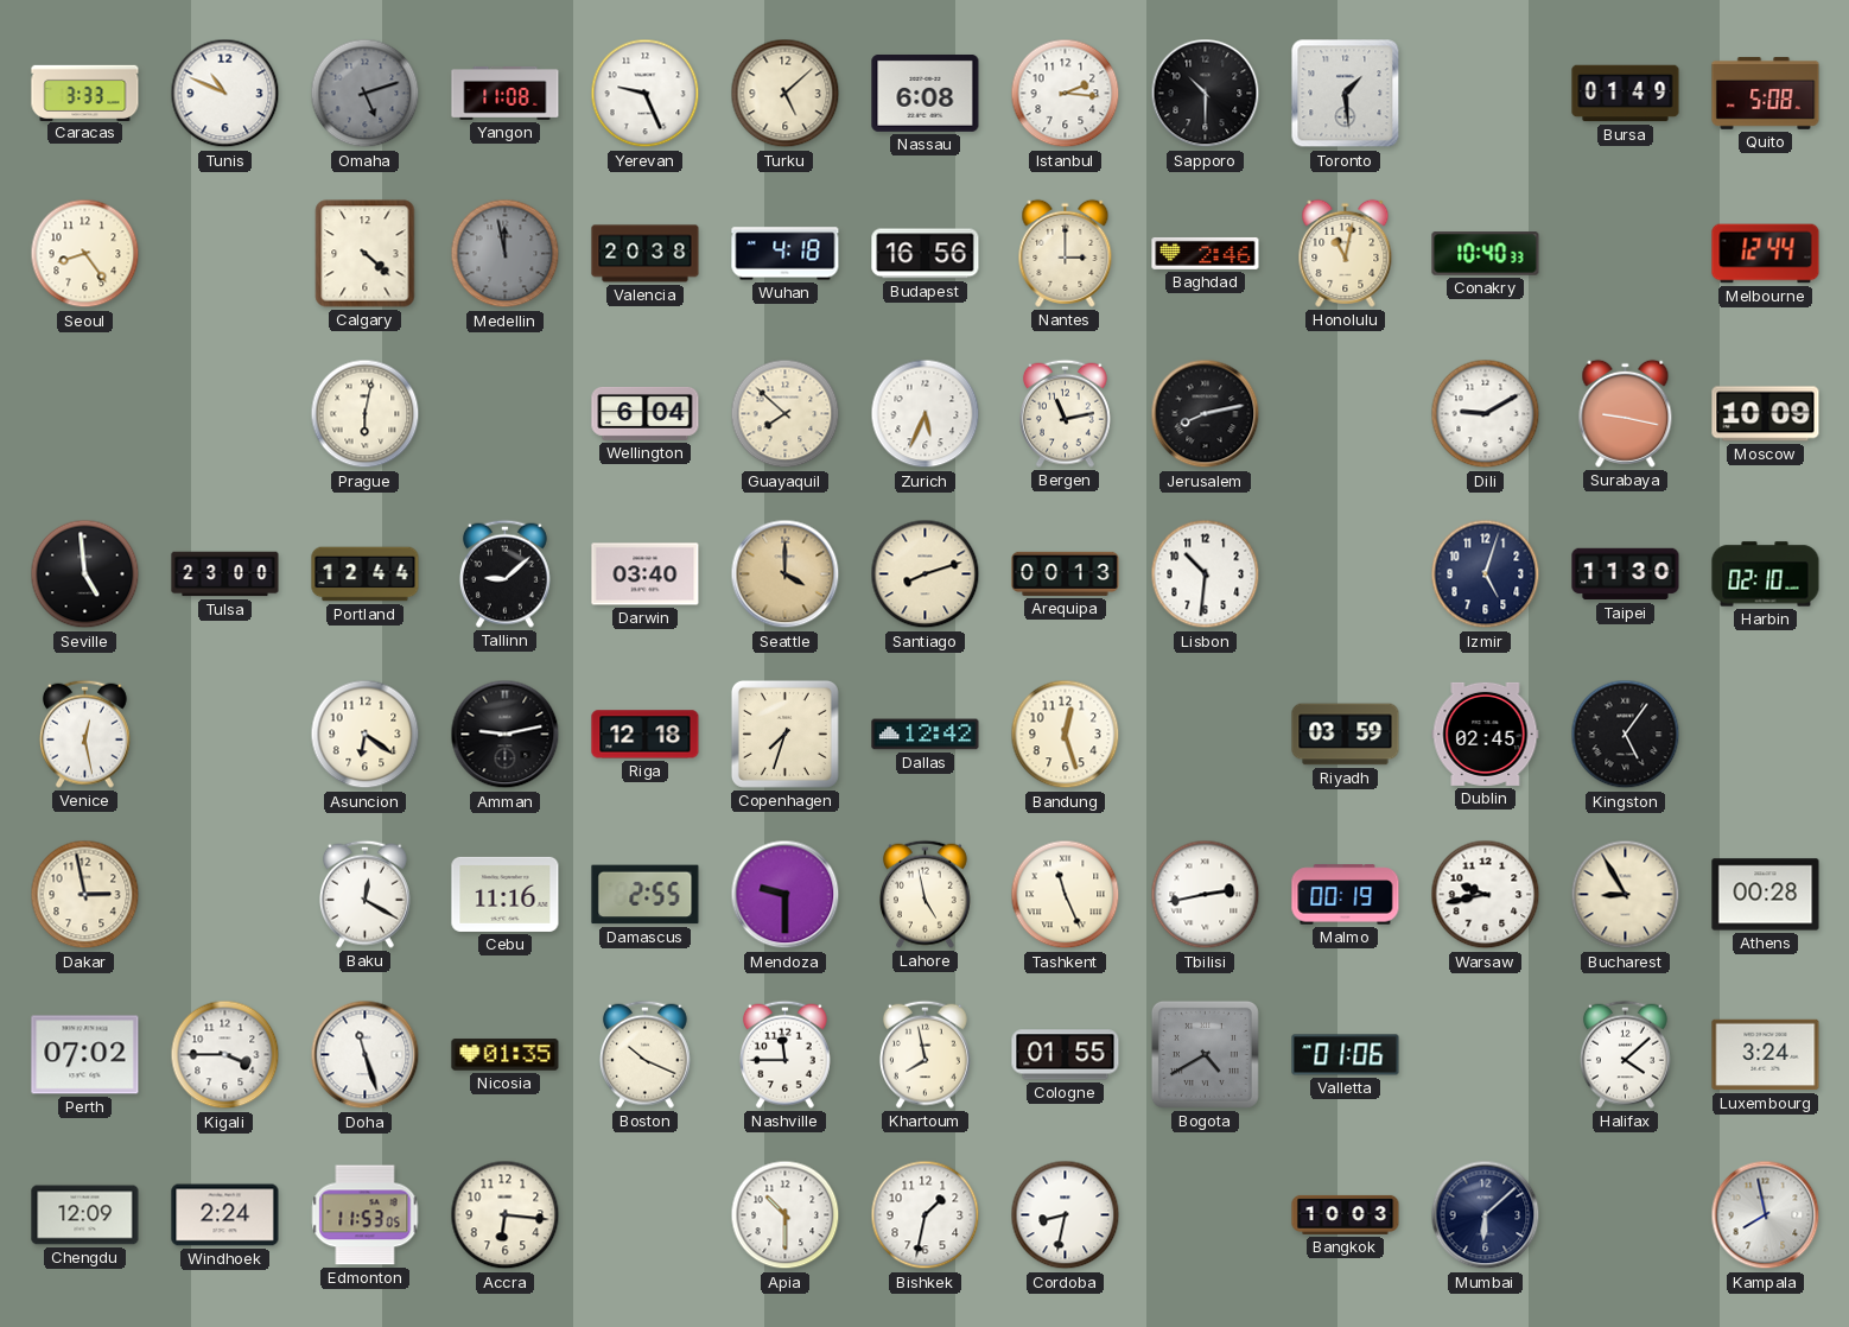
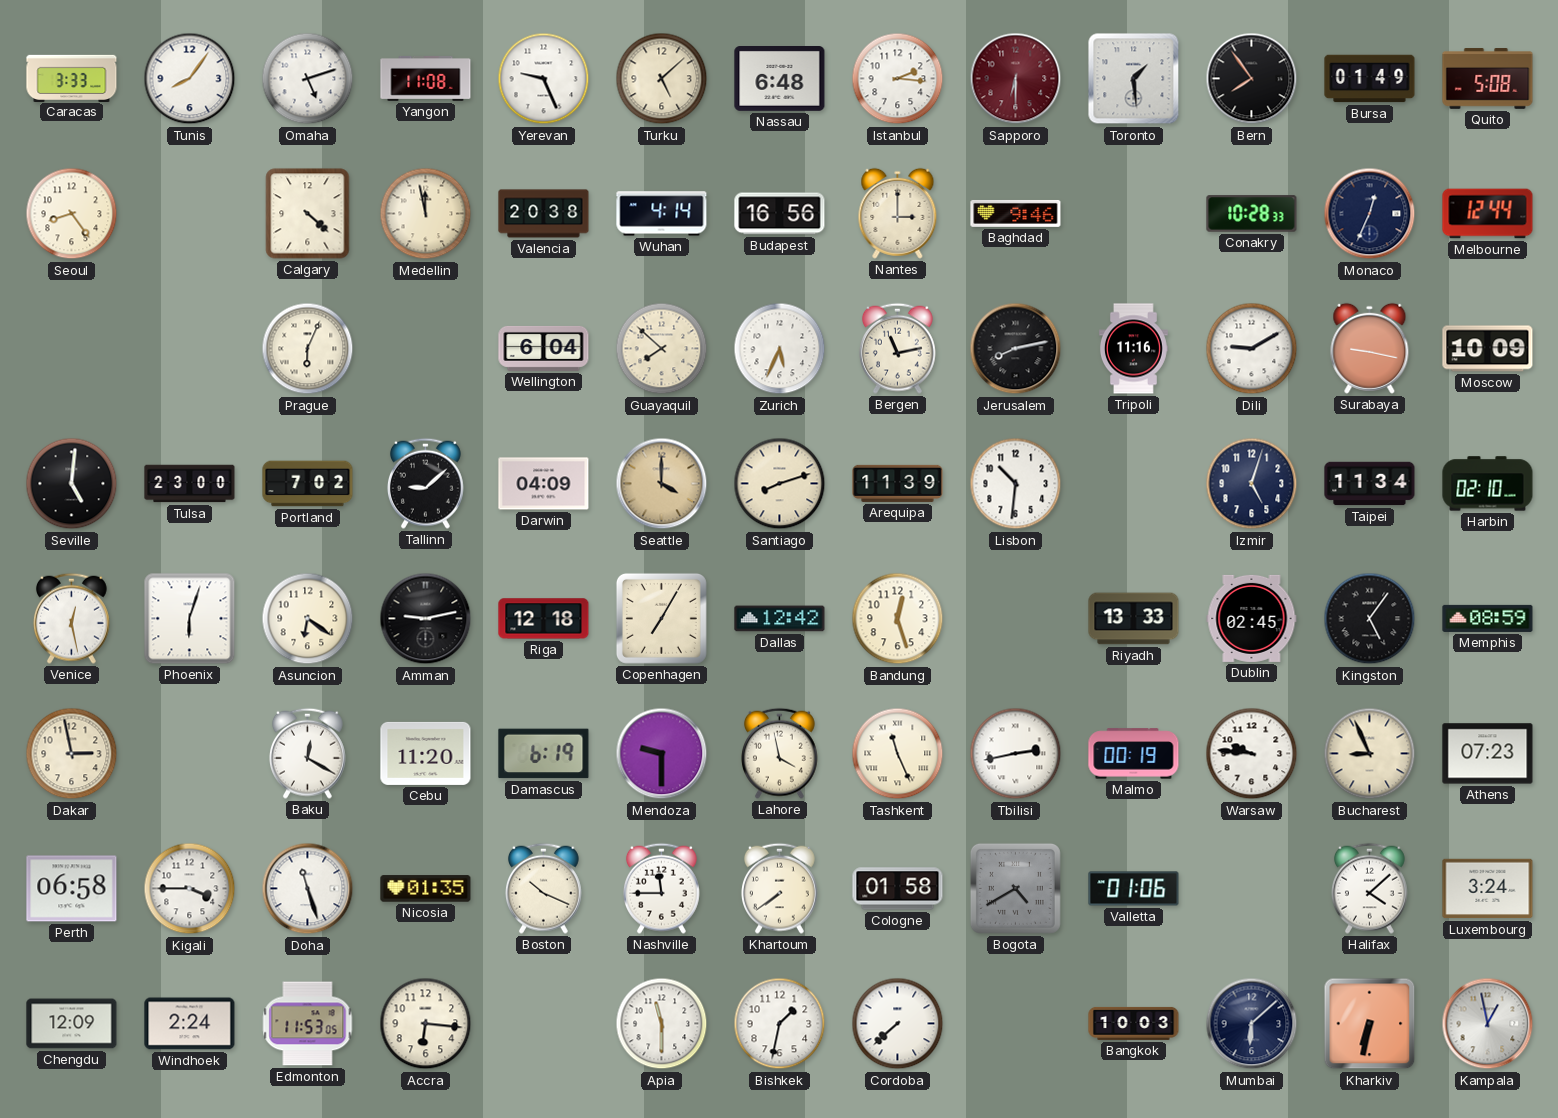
Tunis: 10:49 -> 8:06
Omaha dial: grey -> white
Nassau: 6:08 -> 6:48
Sapporo: 10:30 -> 6:30
Sapporo dial: black -> burgundy
Bern: none -> 7:54
Medellin dial: grey -> cream
Wuhan: 4:18 -> 4:14
Baghdad: 2:46 -> 9:46
Honolulu: 11:02 -> none
Conakry: 10:40 -> 10:28
Monaco: none -> 12:34
Prague: 6:02 -> 6:04
Tripoli: none -> 11:16
Seville: 4:59 -> 5:01
Portland: 12:44 -> 7:02
Darwin: 03:40 -> 04:09
Arequipa: 00:13 -> 11:39
Taipei: 11:30 -> 11:34
Phoenix: none -> 6:03
Copenhagen: 7:33 -> 7:05
Riyadh: 03:59 -> 13:33
Memphis: none -> 08:59
Cebu: 11:16 -> 11:20
Damascus: 2:55 -> 6:19
Lahore: 4:58 -> 3:58
Warsaw: 9:43 -> 9:46
Bucharest: 8:55 -> 8:56
Athens: 00:28 -> 07:23
Perth: 07:02 -> 06:58
Khartoum: 7:58 -> 7:39
Cologne: 01:55 -> 01:58
Apia: 10:30 -> 11:30
Cordoba: 8:32 -> 7:38
Kharkiv: none -> 6:32
Kampala: 7:58 -> 12:58
